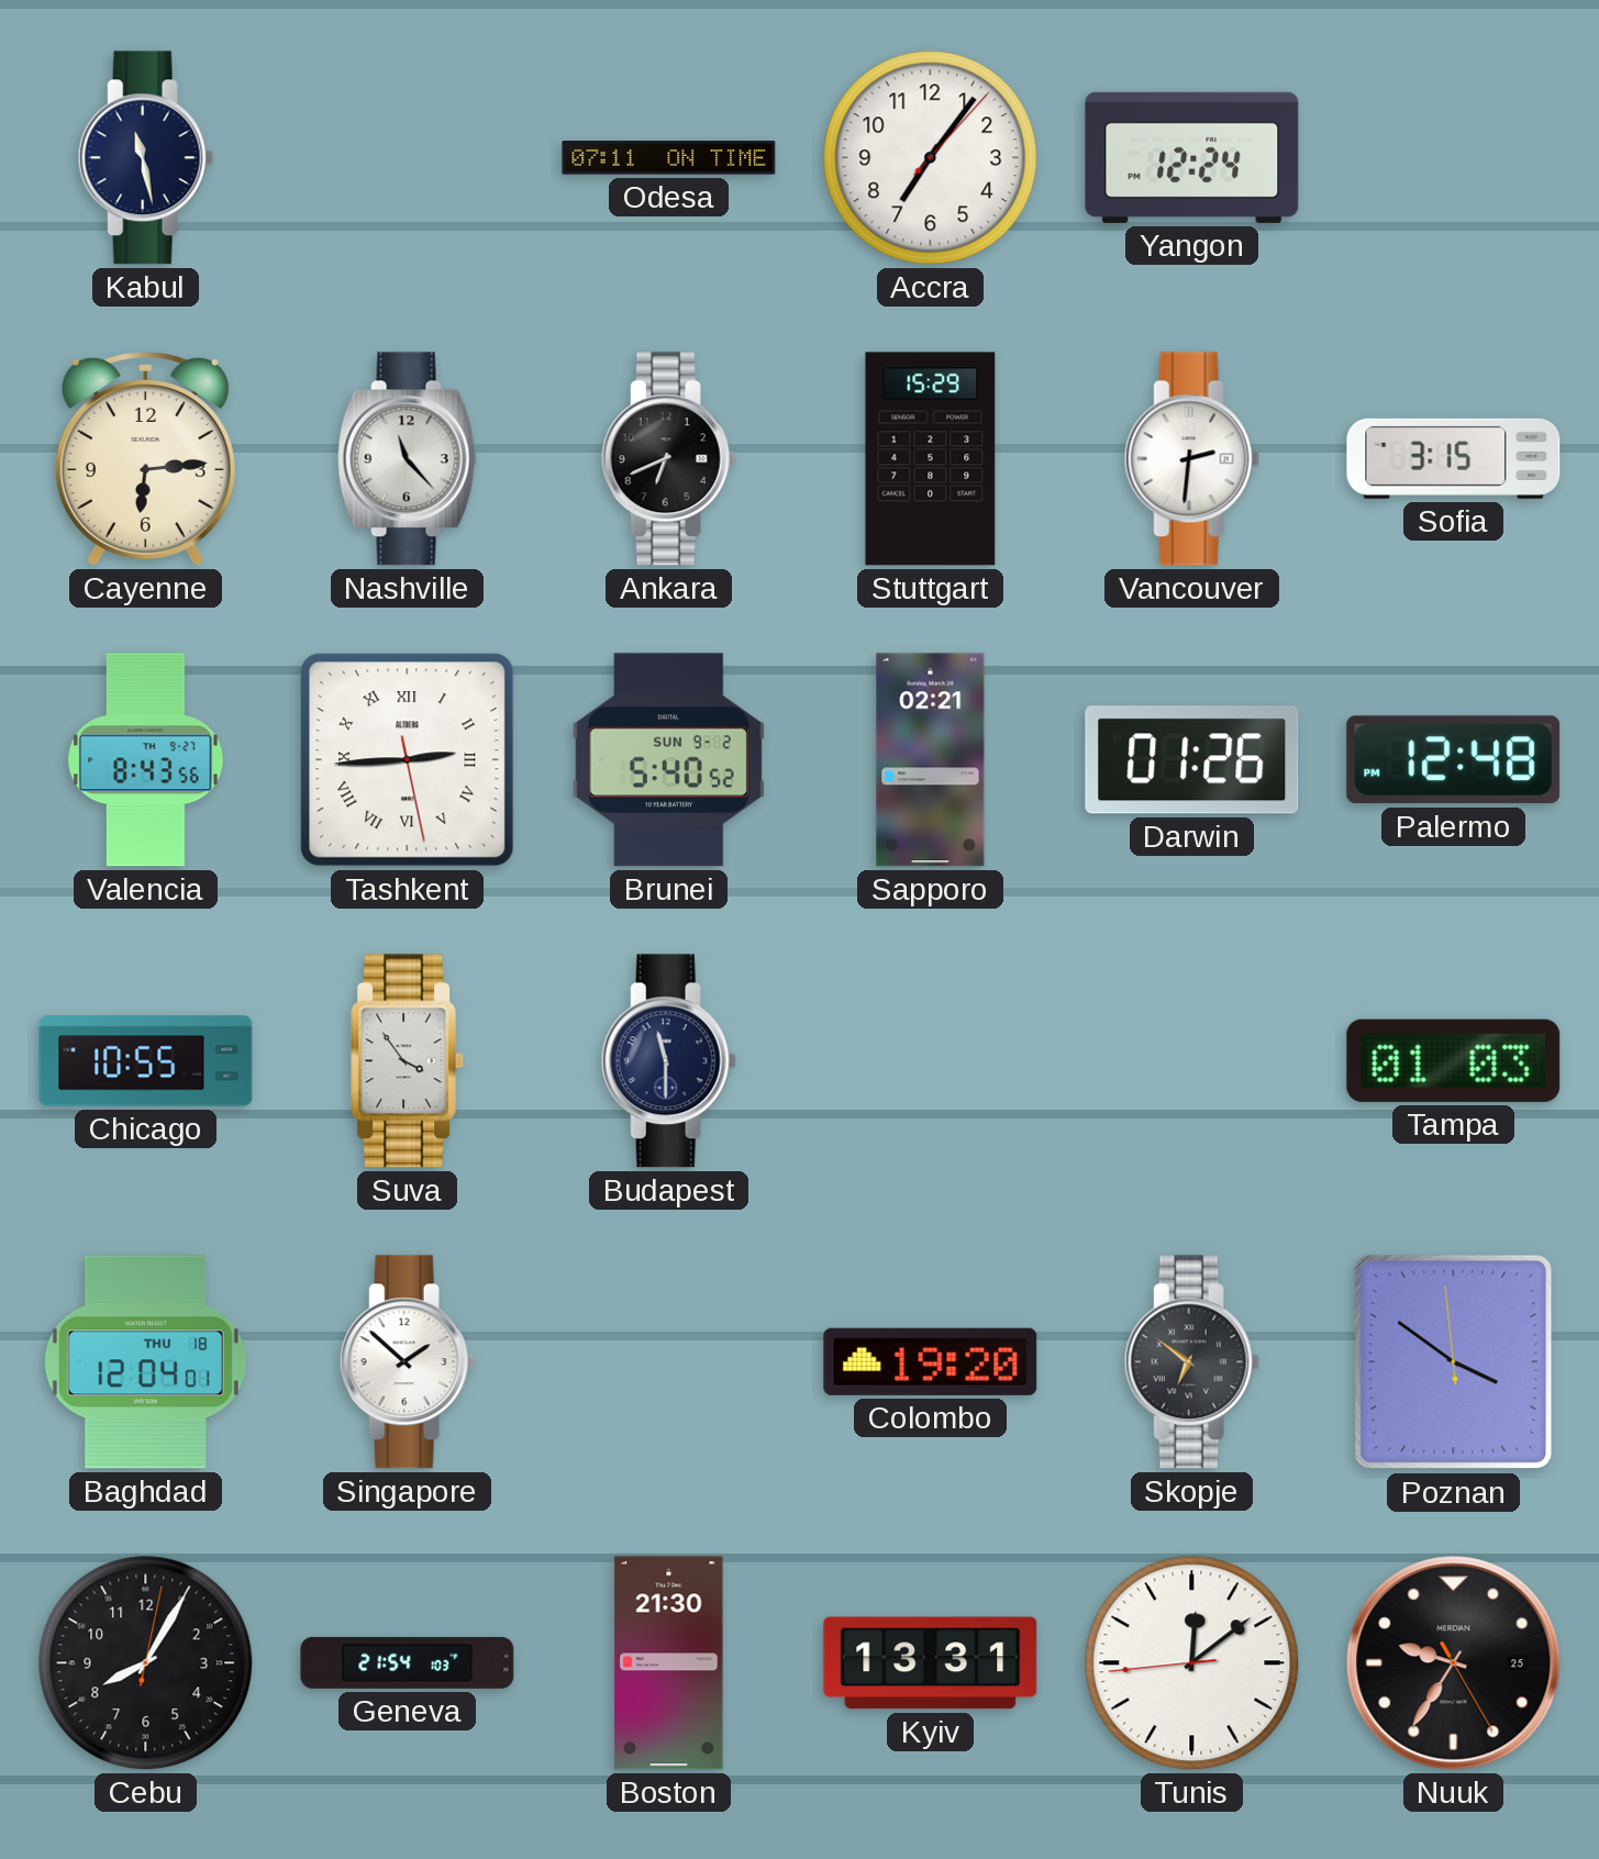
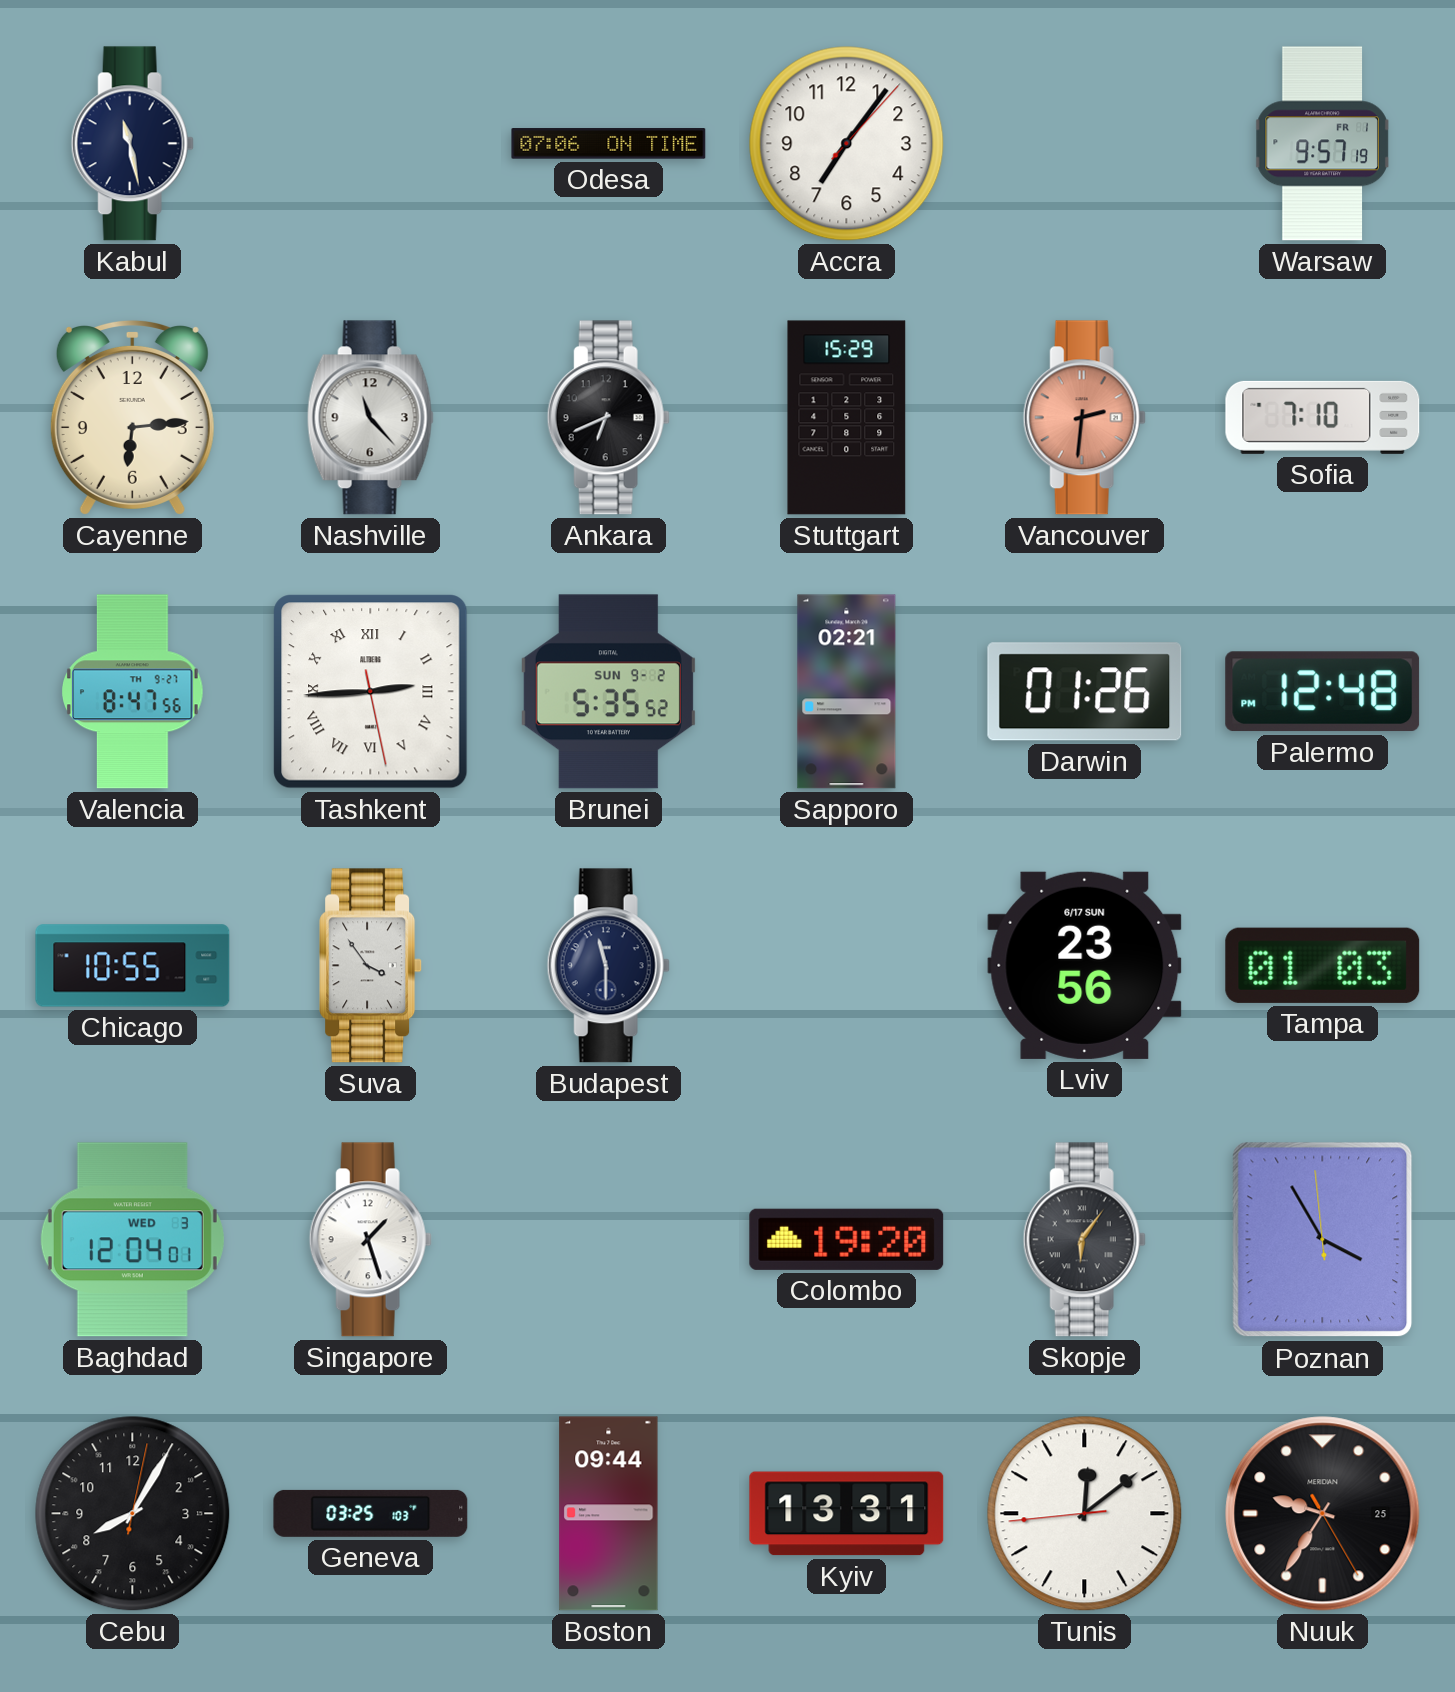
Odesa: 07:11 -> 07:06
Yangon: 12:24 -> none
Warsaw: none -> 9:57
Vancouver dial: white -> salmon
Sofia: 3:15 -> 7:10
Valencia: 8:43 -> 8:47
Brunei: 5:40 -> 5:35
Lviv: none -> 23:56
Baghdad date: THU 18 -> WED 3
Singapore: 1:52 -> 1:27
Skopje: 6:51 -> 6:06
Poznan: 3:50 -> 3:54
Geneva: 21:54 -> 03:25
Boston: 21:30 -> 09:44
